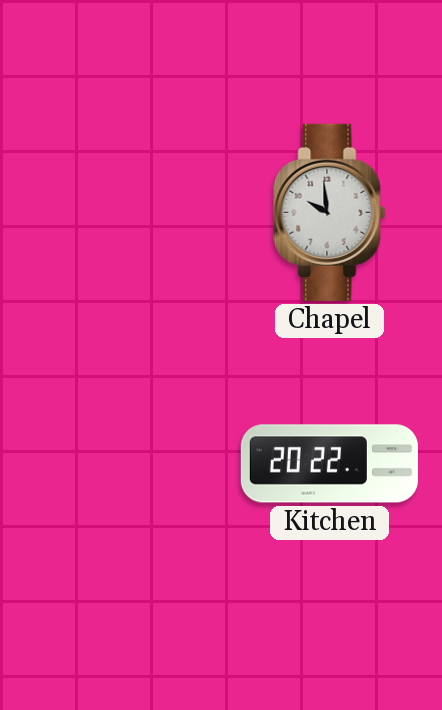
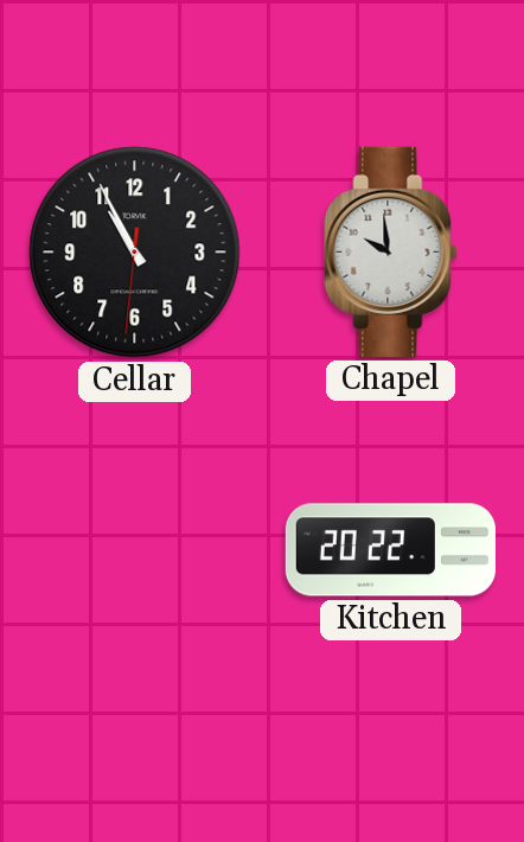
Cellar: none -> 10:55
